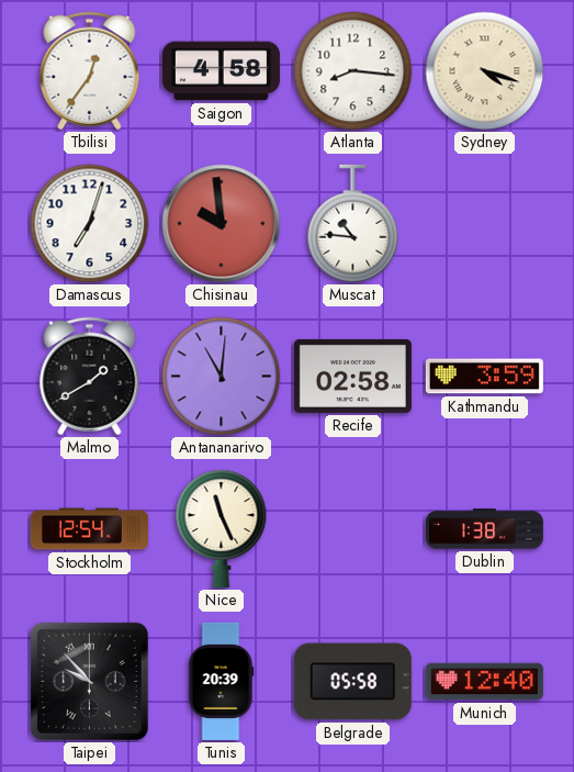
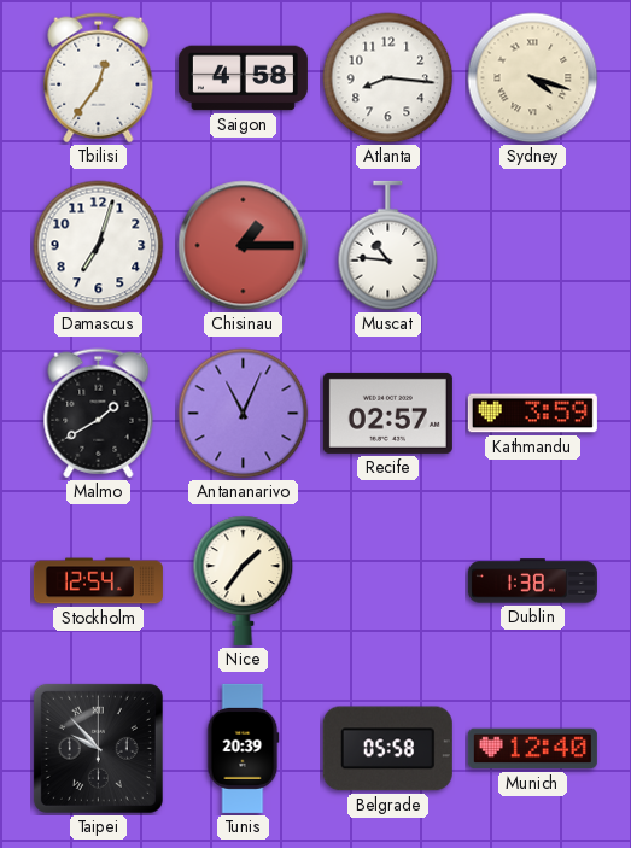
Chisinau: 9:59 -> 1:15
Antananarivo: 11:01 -> 11:04
Recife: 02:58 -> 02:57
Nice: 11:26 -> 1:36
